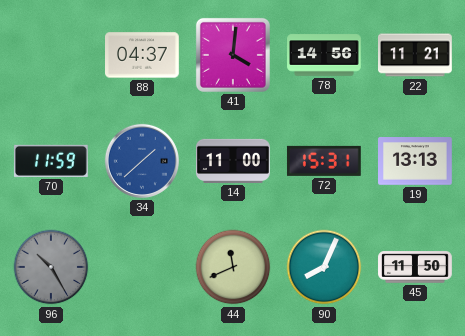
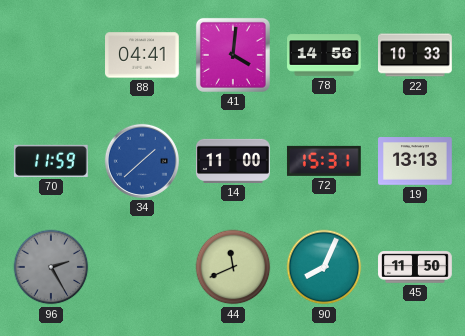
88: 04:37 -> 04:41
22: 11:21 -> 10:33
96: 10:25 -> 2:25
